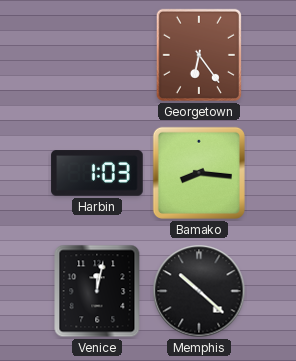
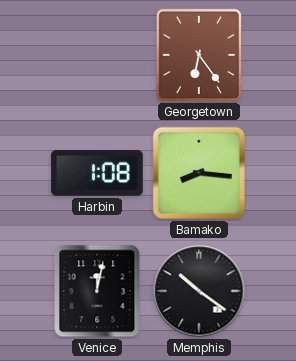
Harbin: 1:03 -> 1:08
Memphis: 10:22 -> 10:21
